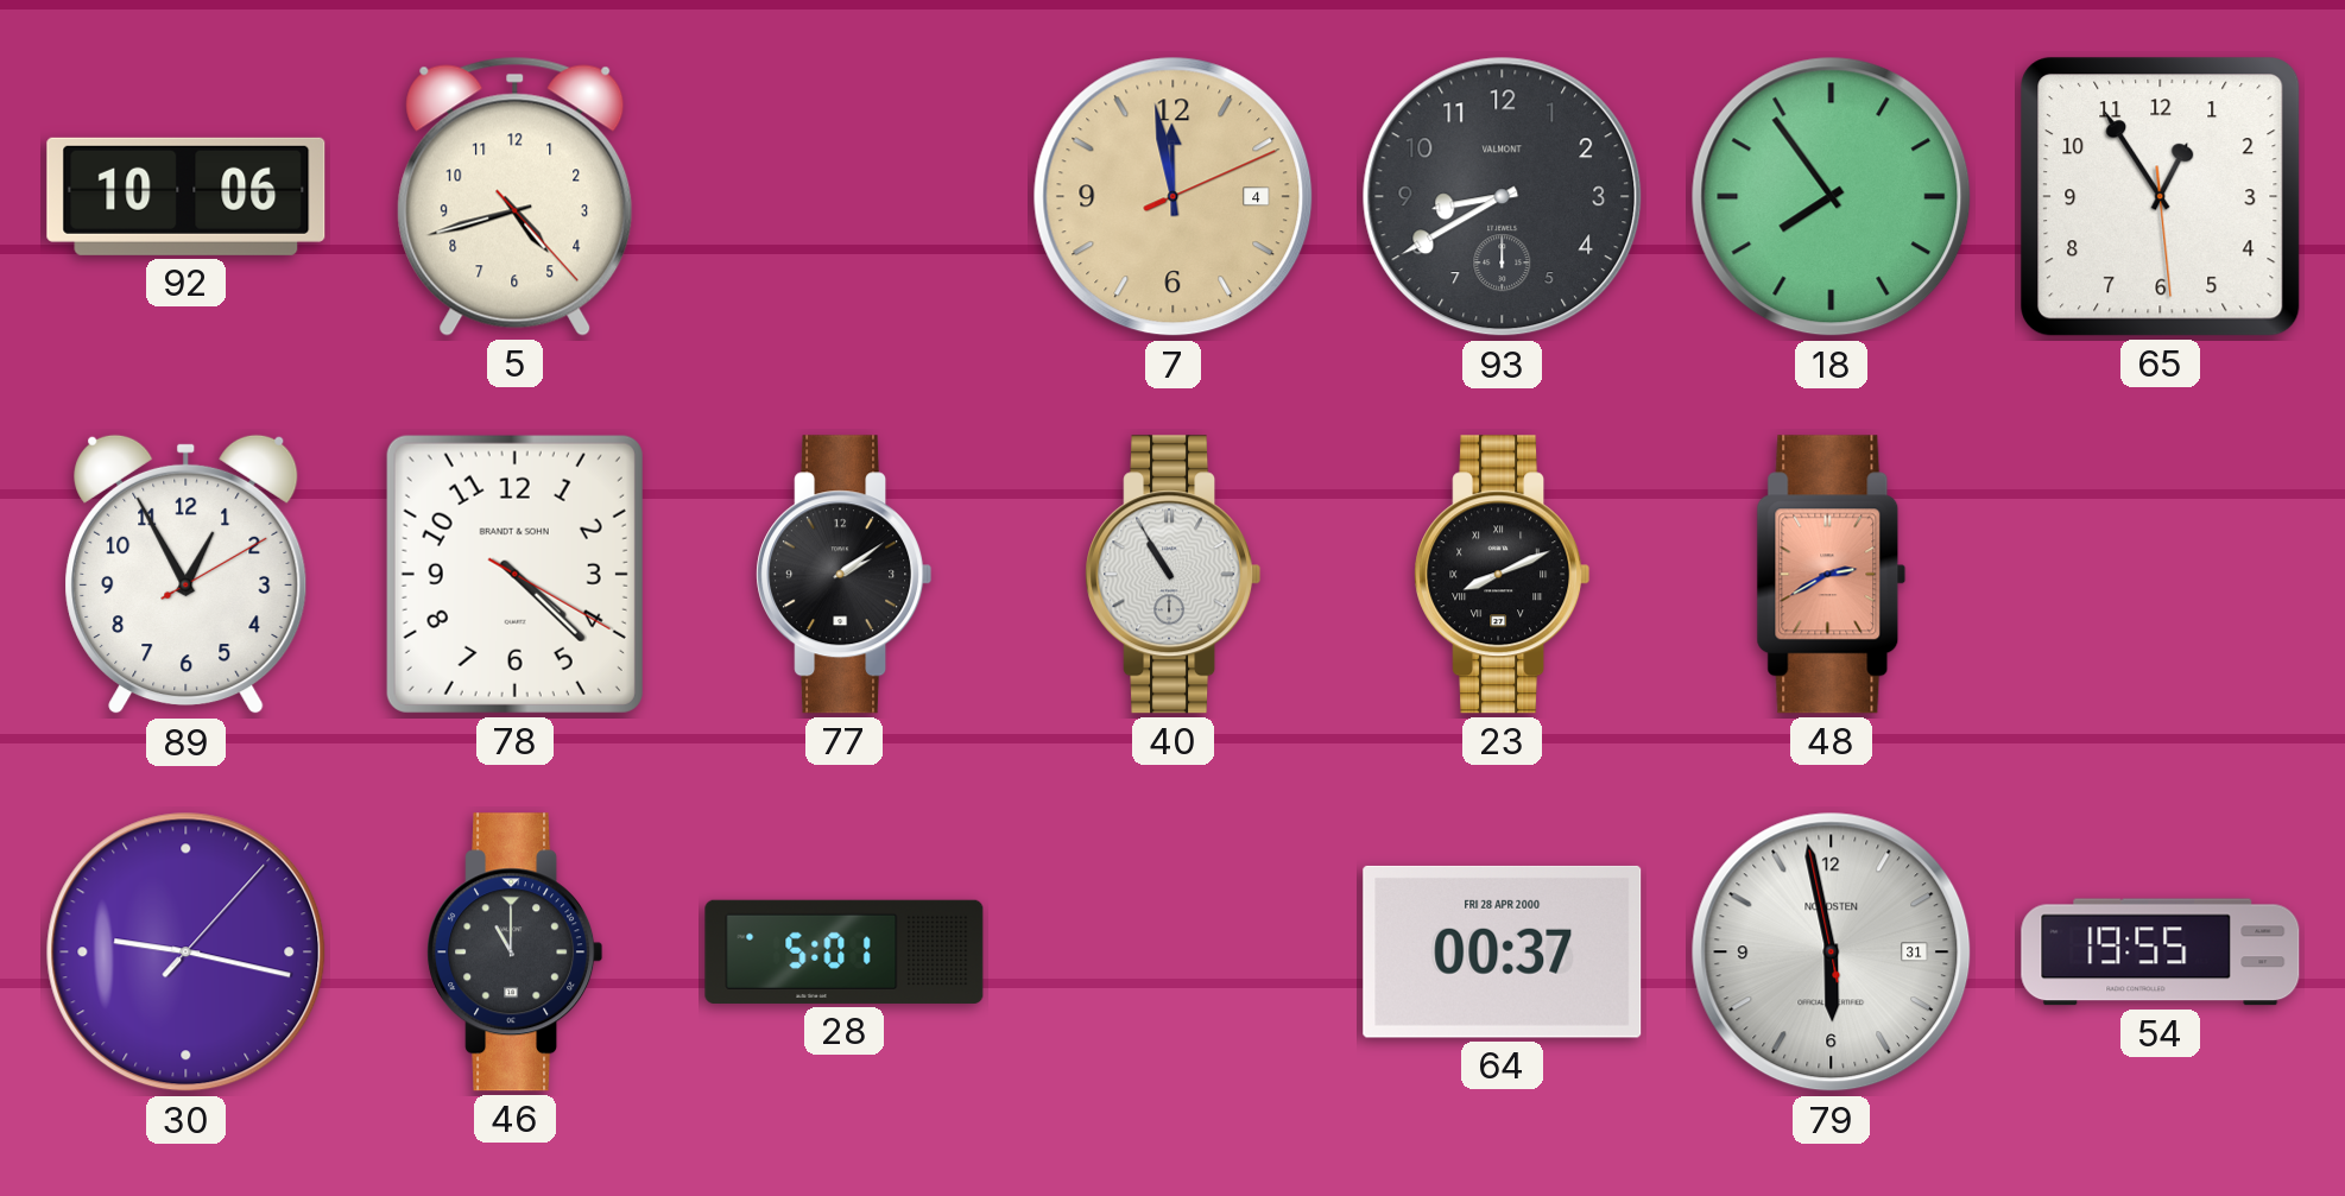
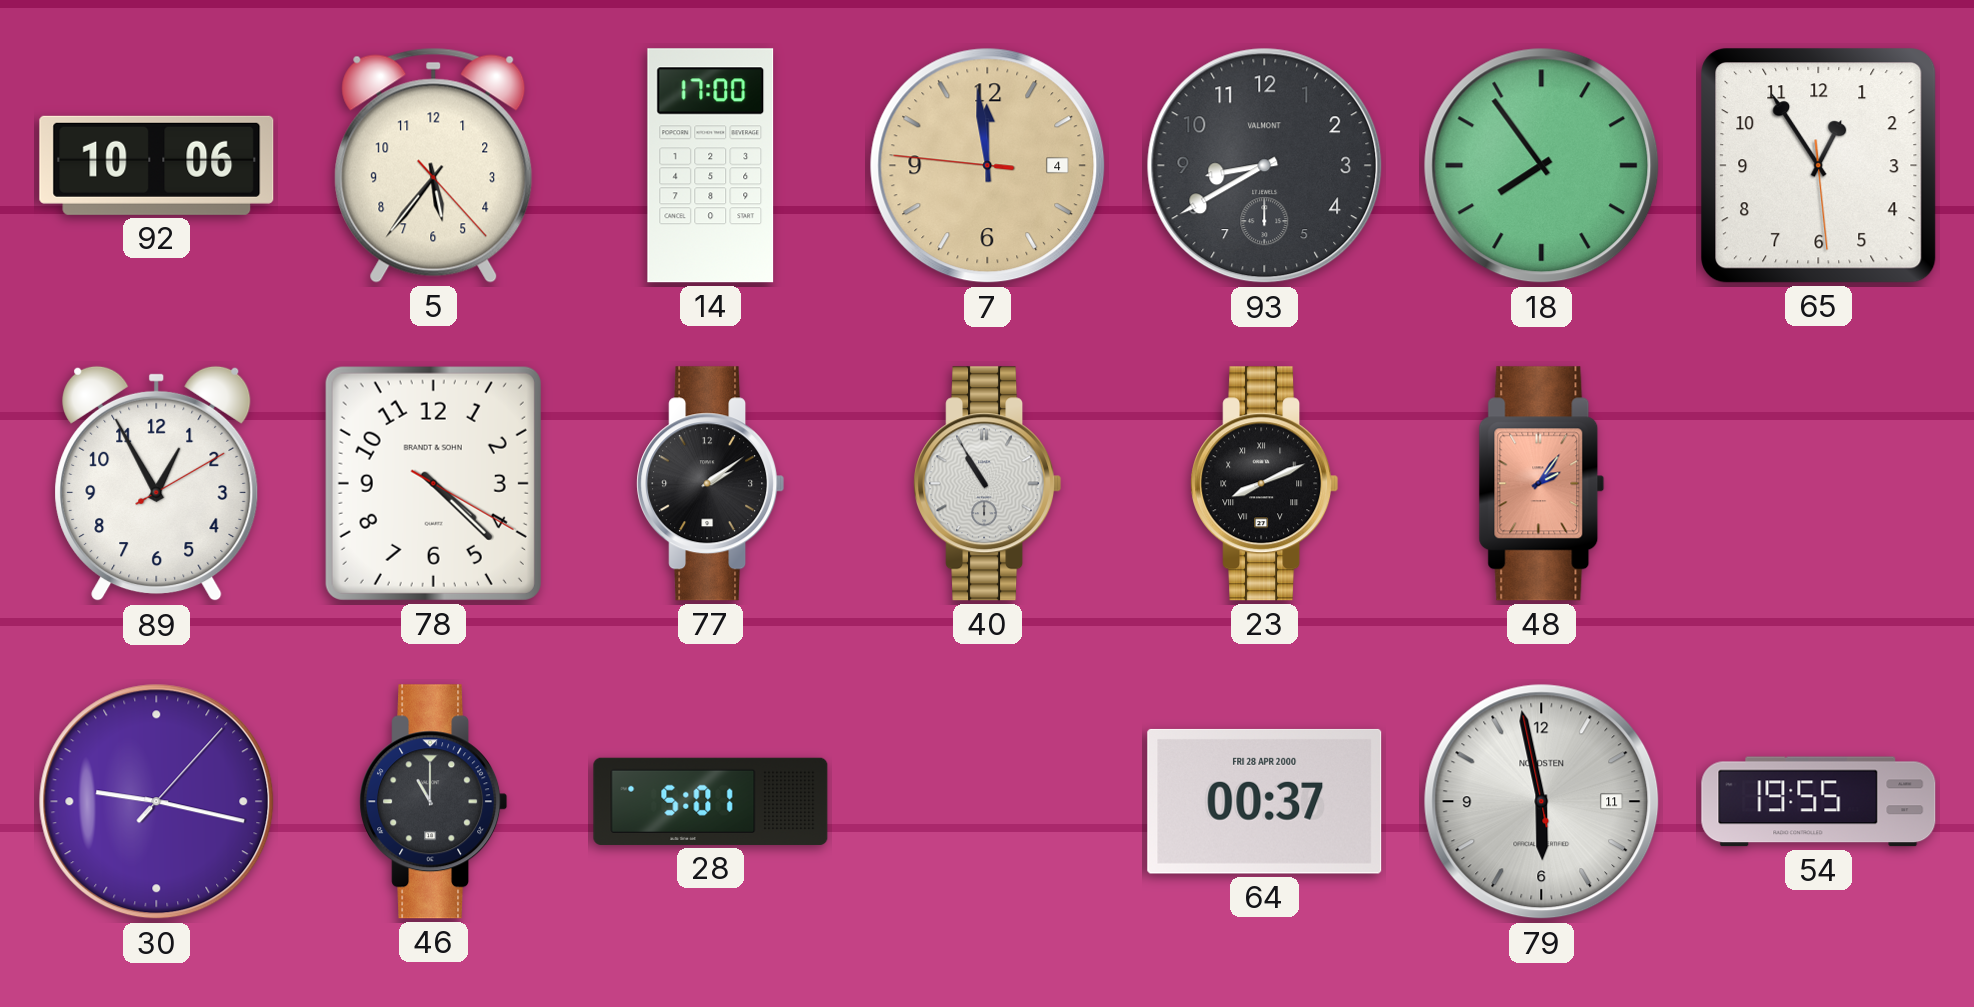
5: 4:42 -> 5:36
14: none -> 17:00
7: 11:58:11 -> 11:58:46
48: 2:40 -> 2:06
79 date: 31 -> 11
